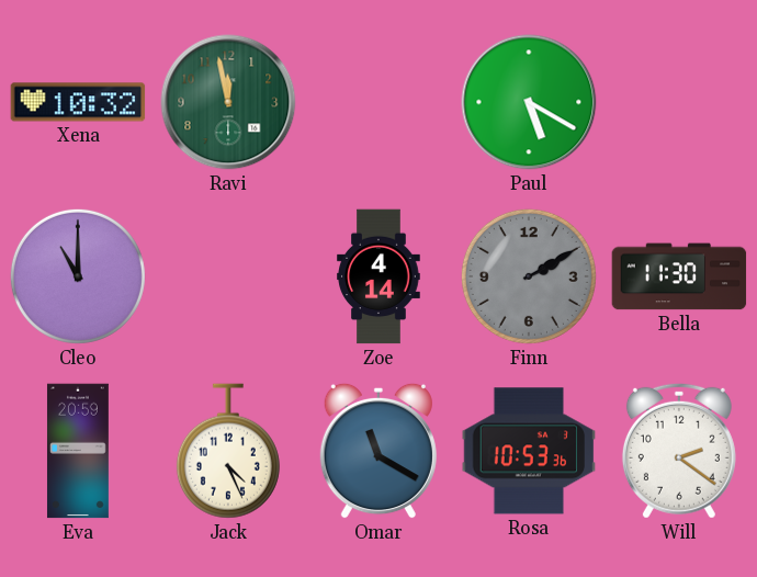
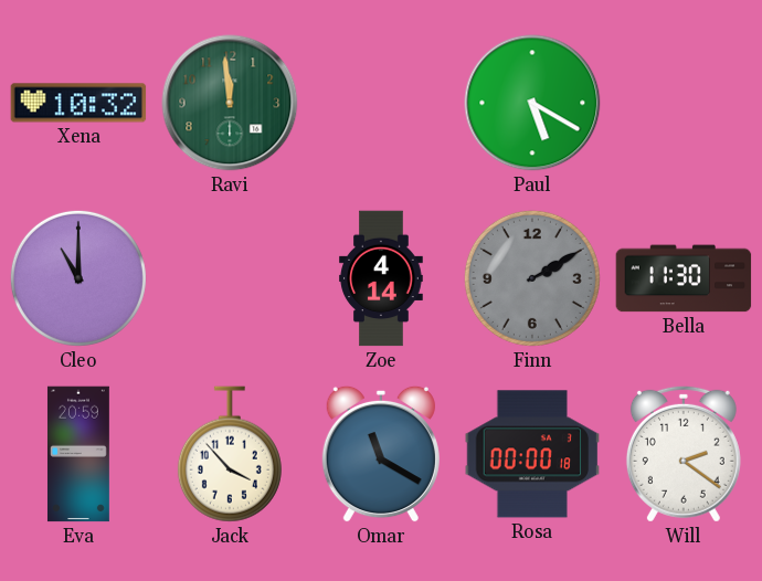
Ravi: 11:58 -> 11:59
Jack: 4:26 -> 3:53
Rosa: 10:53 -> 00:00
